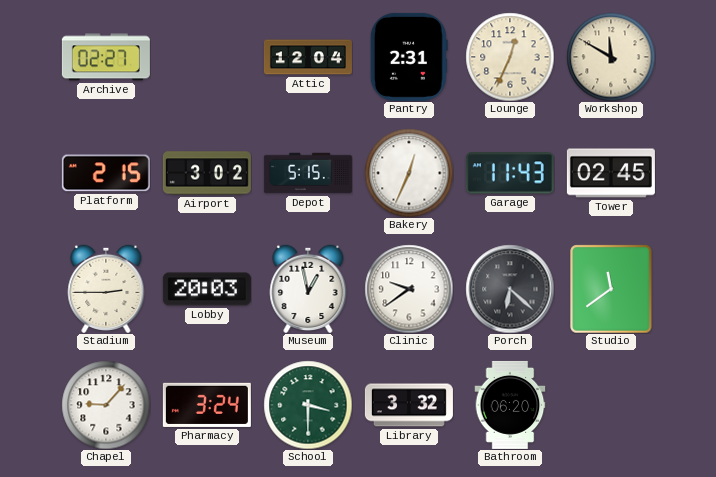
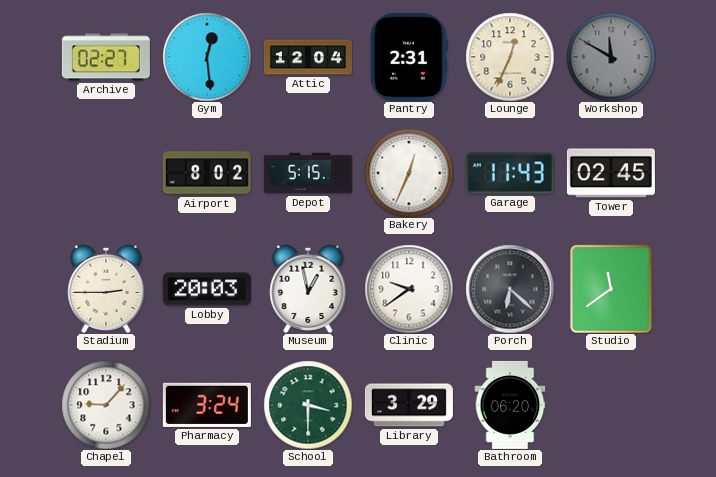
Gym: none -> 12:29
Workshop dial: cream -> grey
Platform: 2:15 -> none
Airport: 3:02 -> 8:02
Library: 3:32 -> 3:29
